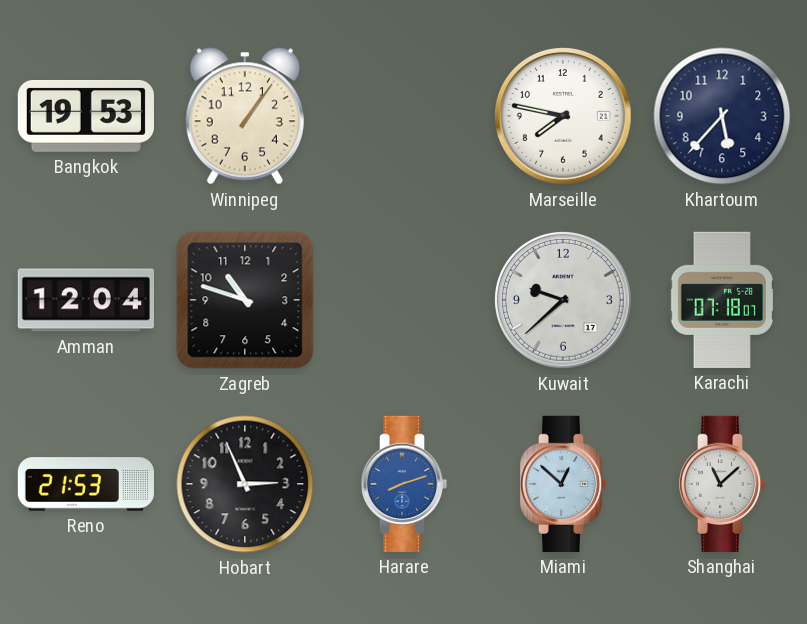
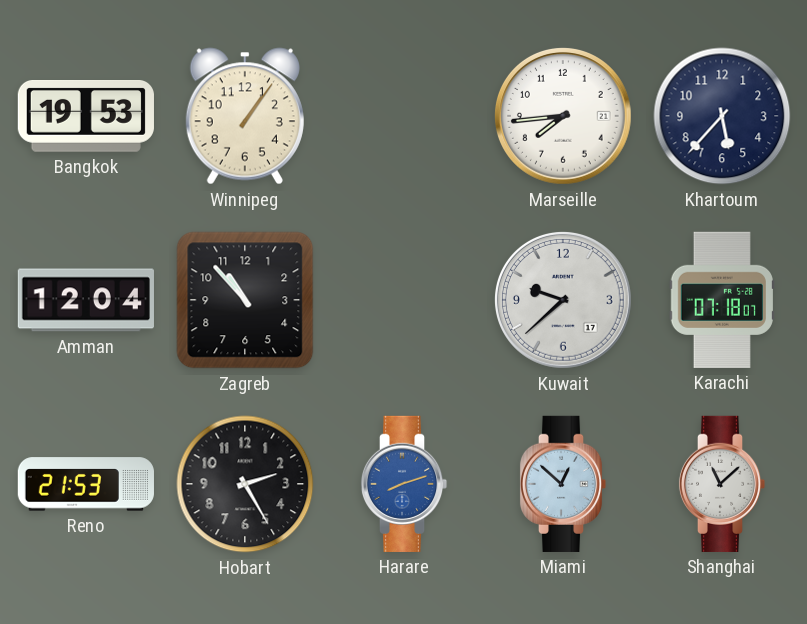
Marseille: 7:47 -> 7:44
Zagreb: 10:48 -> 10:53
Hobart: 2:56 -> 2:25
